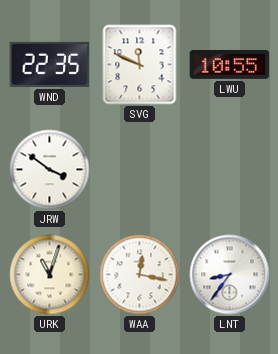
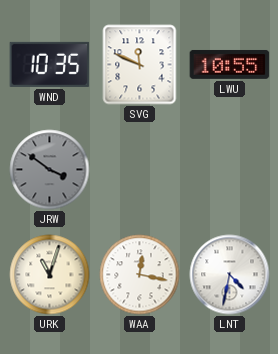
WND: 22:35 -> 10:35
JRW dial: white -> grey
LNT: 8:36 -> 4:32
